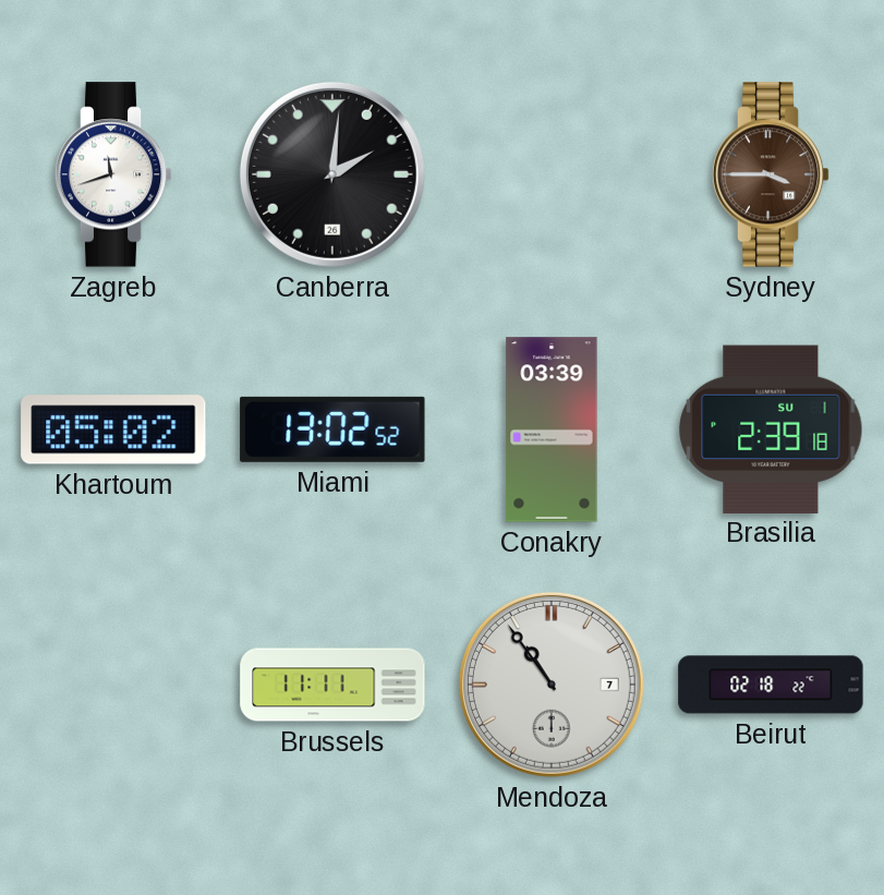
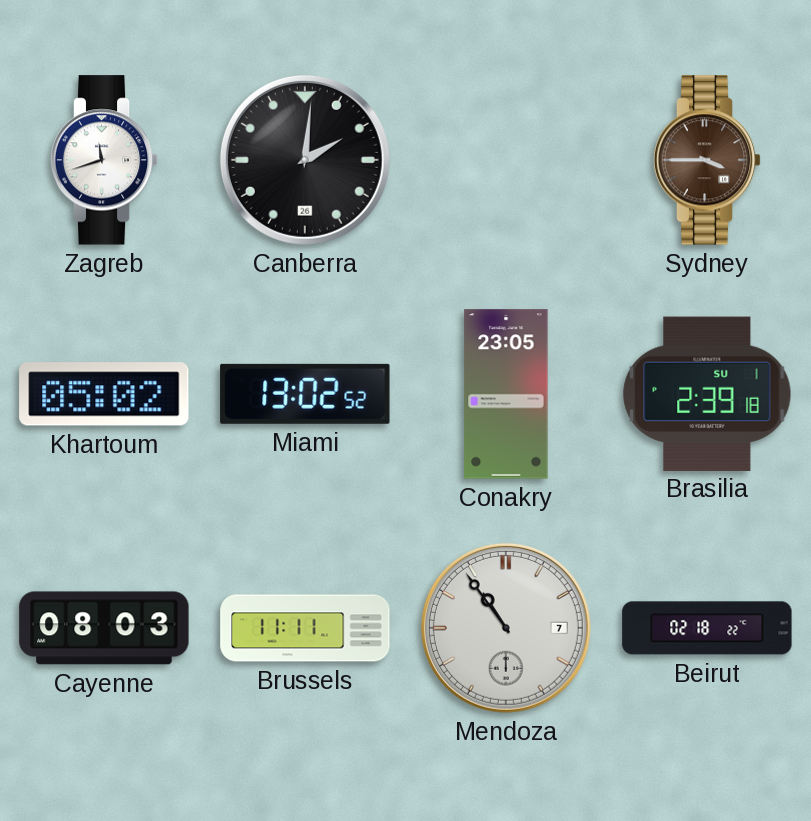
Conakry: 03:39 -> 23:05
Cayenne: none -> 08:03
